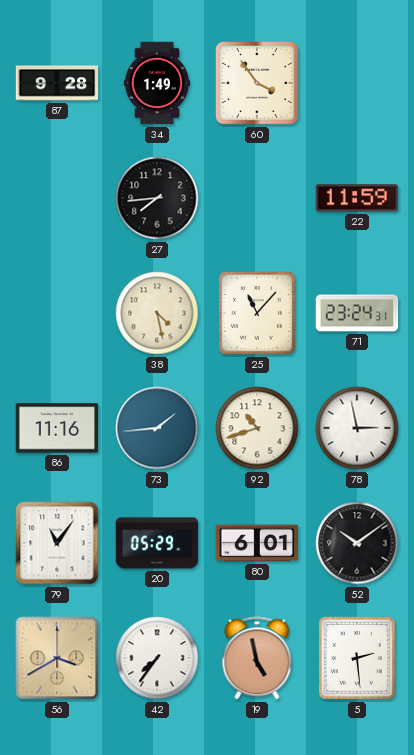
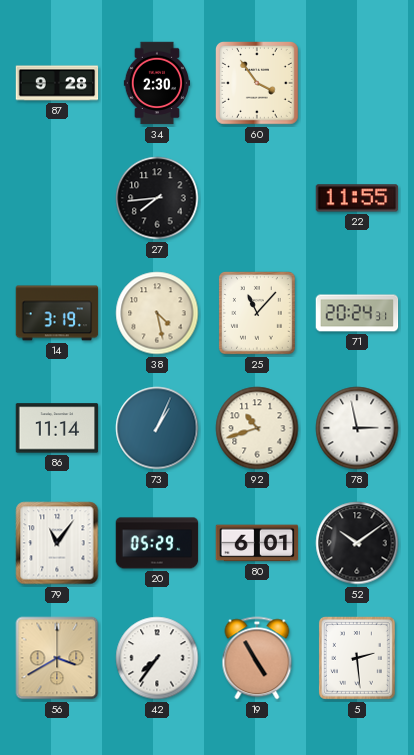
34: 1:49 -> 2:30
22: 11:59 -> 11:55
14: none -> 3:19
71: 23:24 -> 20:24
86: 11:16 -> 11:14
73: 1:44 -> 1:04
19: 4:58 -> 4:55
